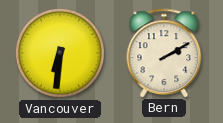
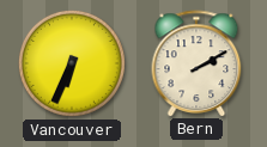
Vancouver: 6:31 -> 6:34
